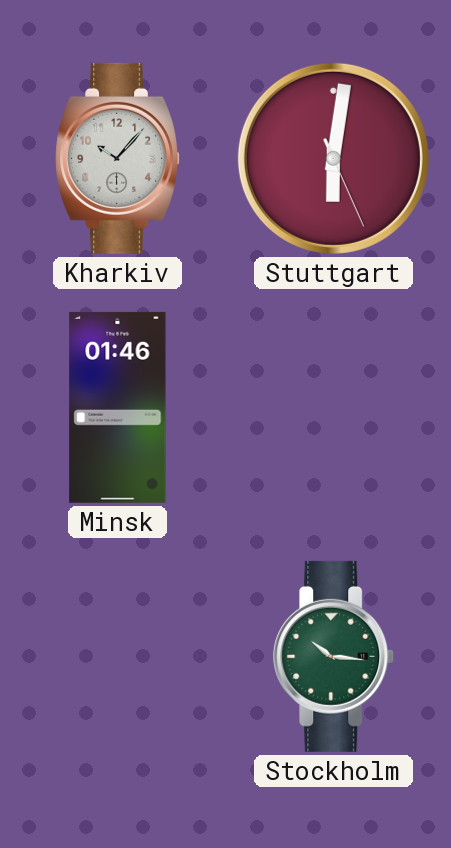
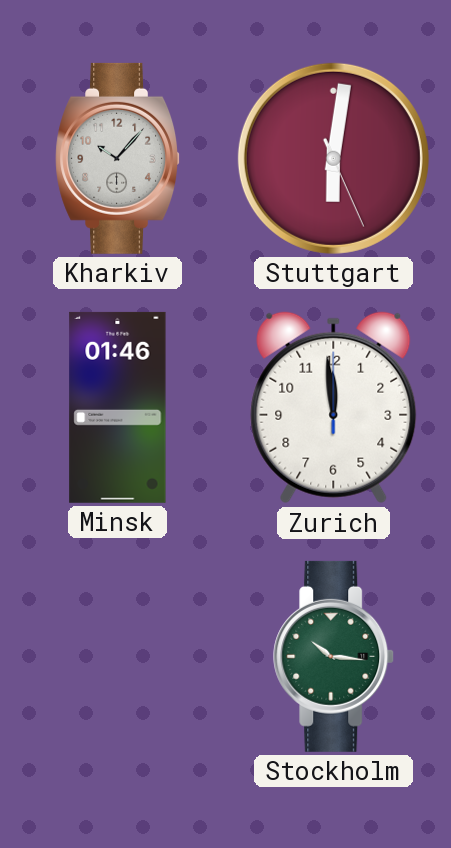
Zurich: none -> 11:59
